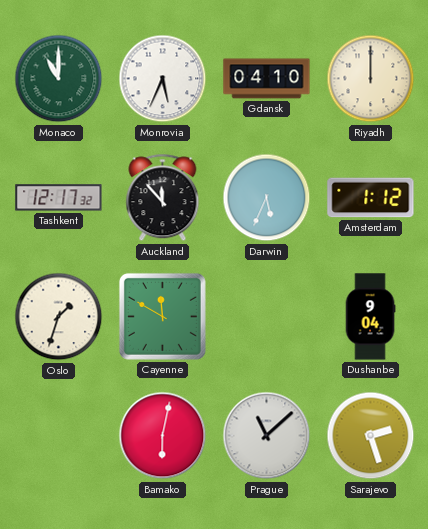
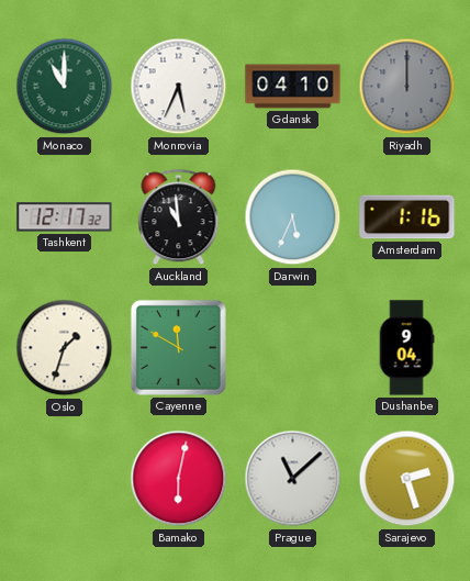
Riyadh dial: cream -> grey
Auckland: 11:53 -> 10:59
Amsterdam: 1:12 -> 1:16
